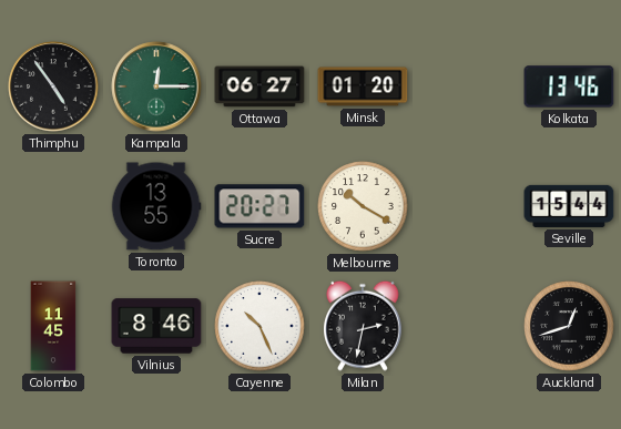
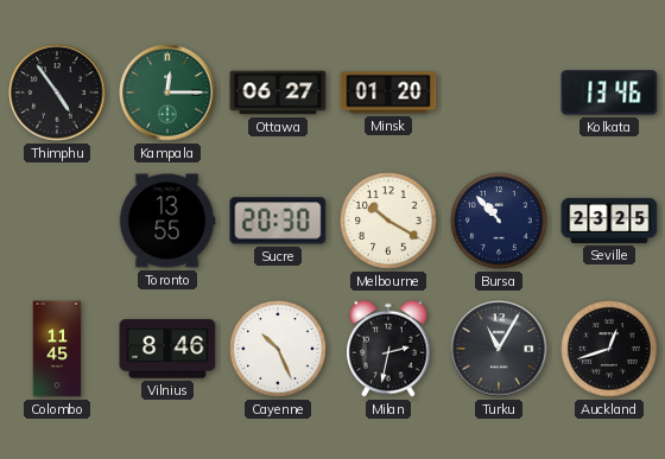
Sucre: 20:27 -> 20:30
Bursa: none -> 10:53
Seville: 15:44 -> 23:25
Turku: none -> 11:05
